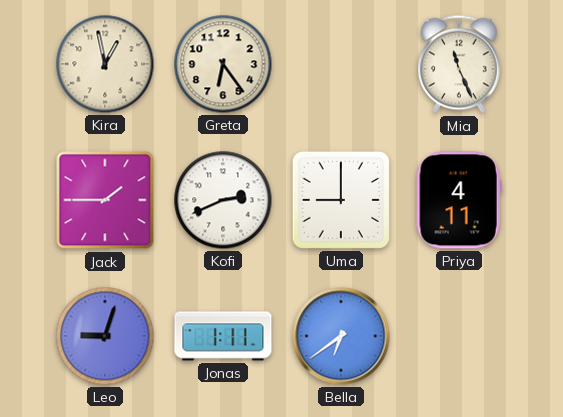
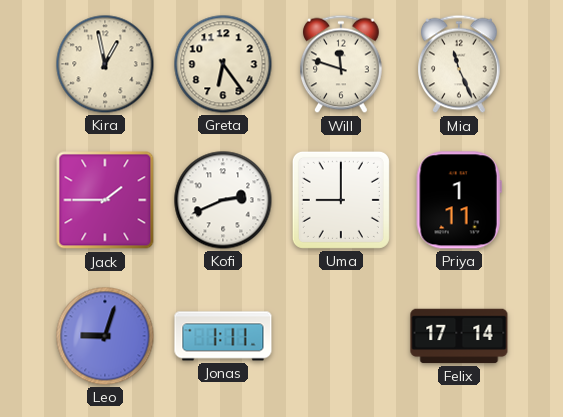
Will: none -> 11:48
Priya: 4:11 -> 1:11
Bella: 6:39 -> none
Felix: none -> 17:14
